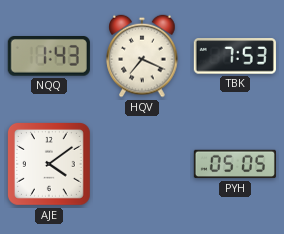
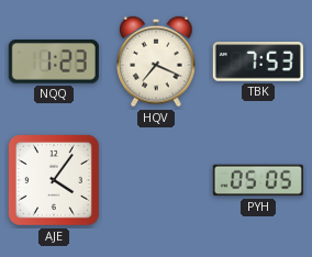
NQQ: 1:43 -> 1:23
AJE: 4:09 -> 4:06
